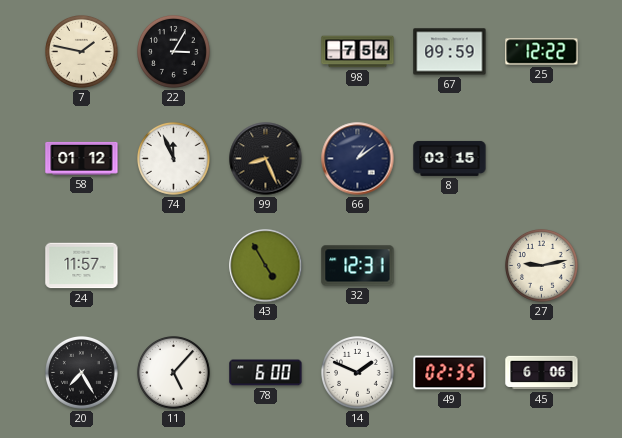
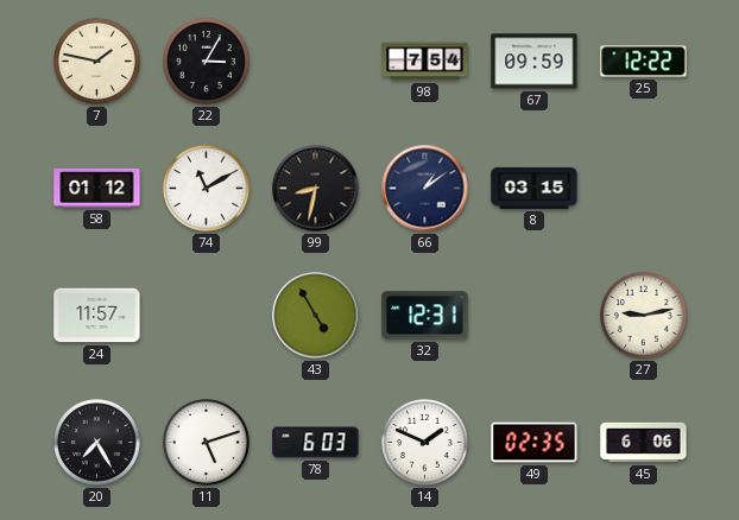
74: 11:56 -> 11:10
99: 8:26 -> 8:32
11: 5:07 -> 5:12
78: 6:00 -> 6:03
